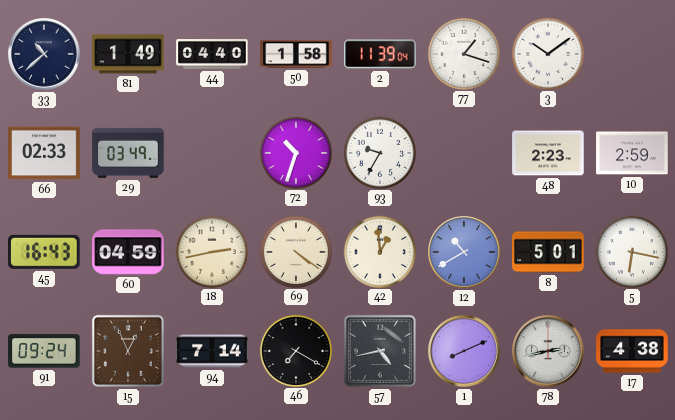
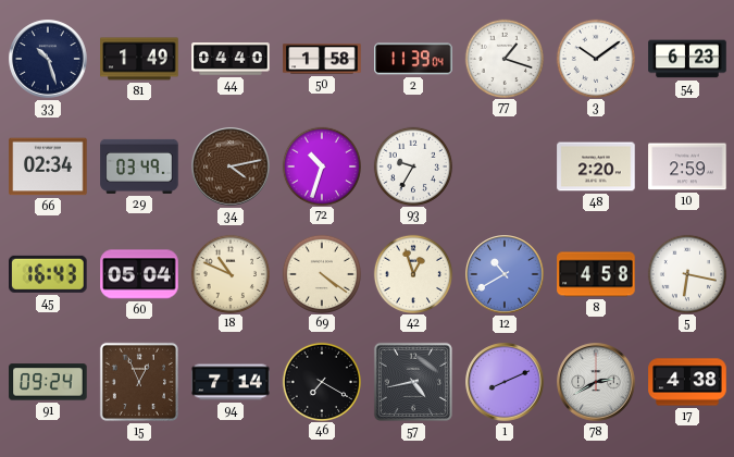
33: 10:38 -> 10:27
54: none -> 6:23
66: 02:33 -> 02:34
34: none -> 4:13
48: 2:23 -> 2:20
60: 04:59 -> 05:04
18: 2:43 -> 10:49
42: 12:59 -> 12:57
8: 5:01 -> 4:58
78: 2:43 -> 2:40
